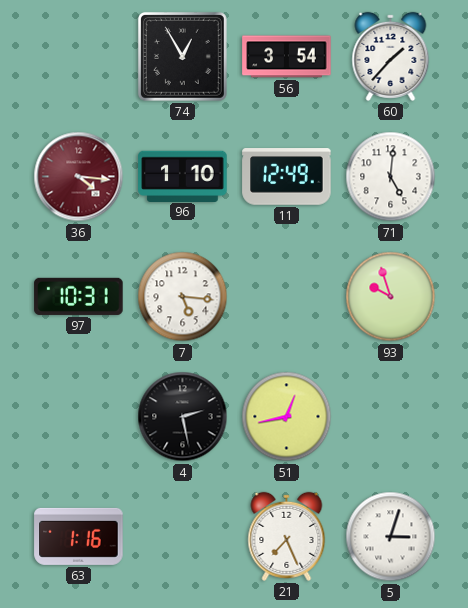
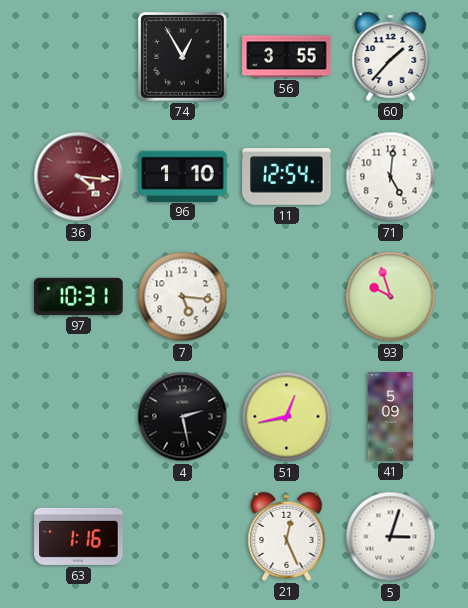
56: 3:54 -> 3:55
11: 12:49 -> 12:54
41: none -> 5:09
21: 7:26 -> 12:26
